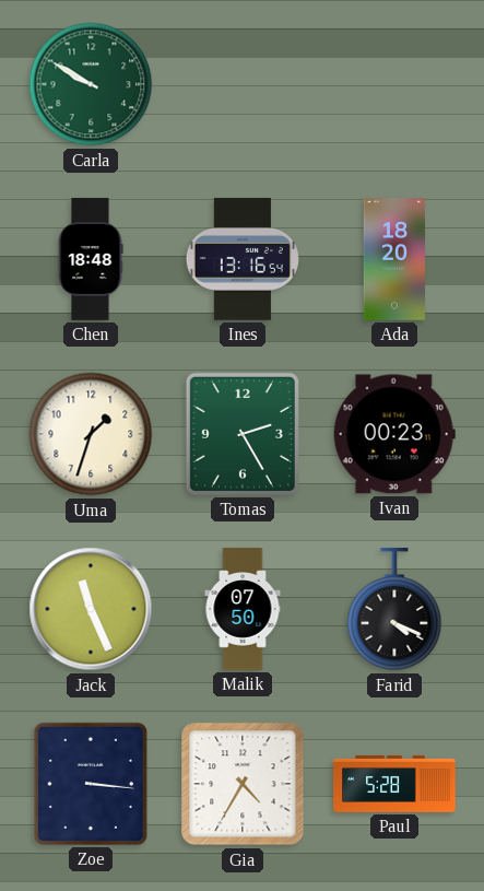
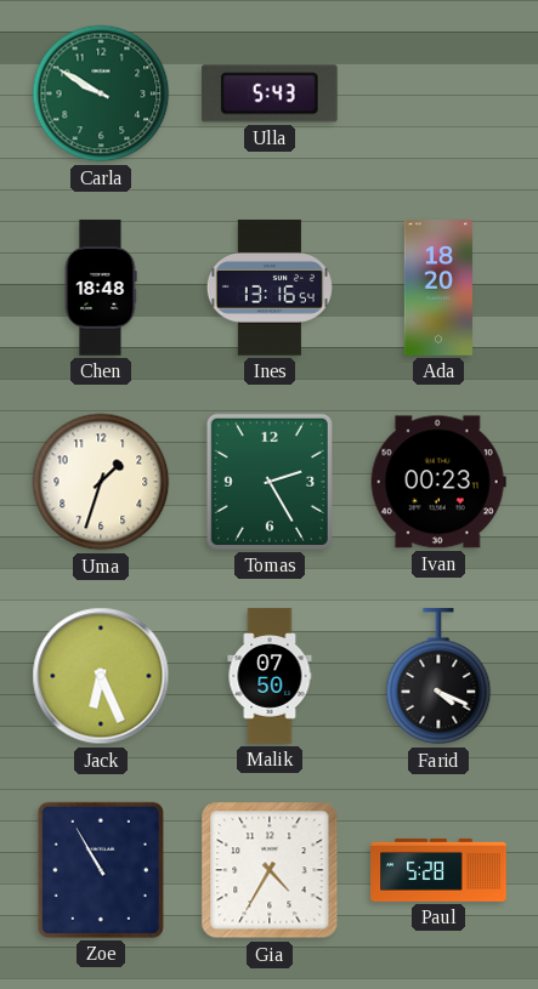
Ulla: none -> 5:43
Jack: 11:26 -> 6:26
Zoe: 3:16 -> 10:55
